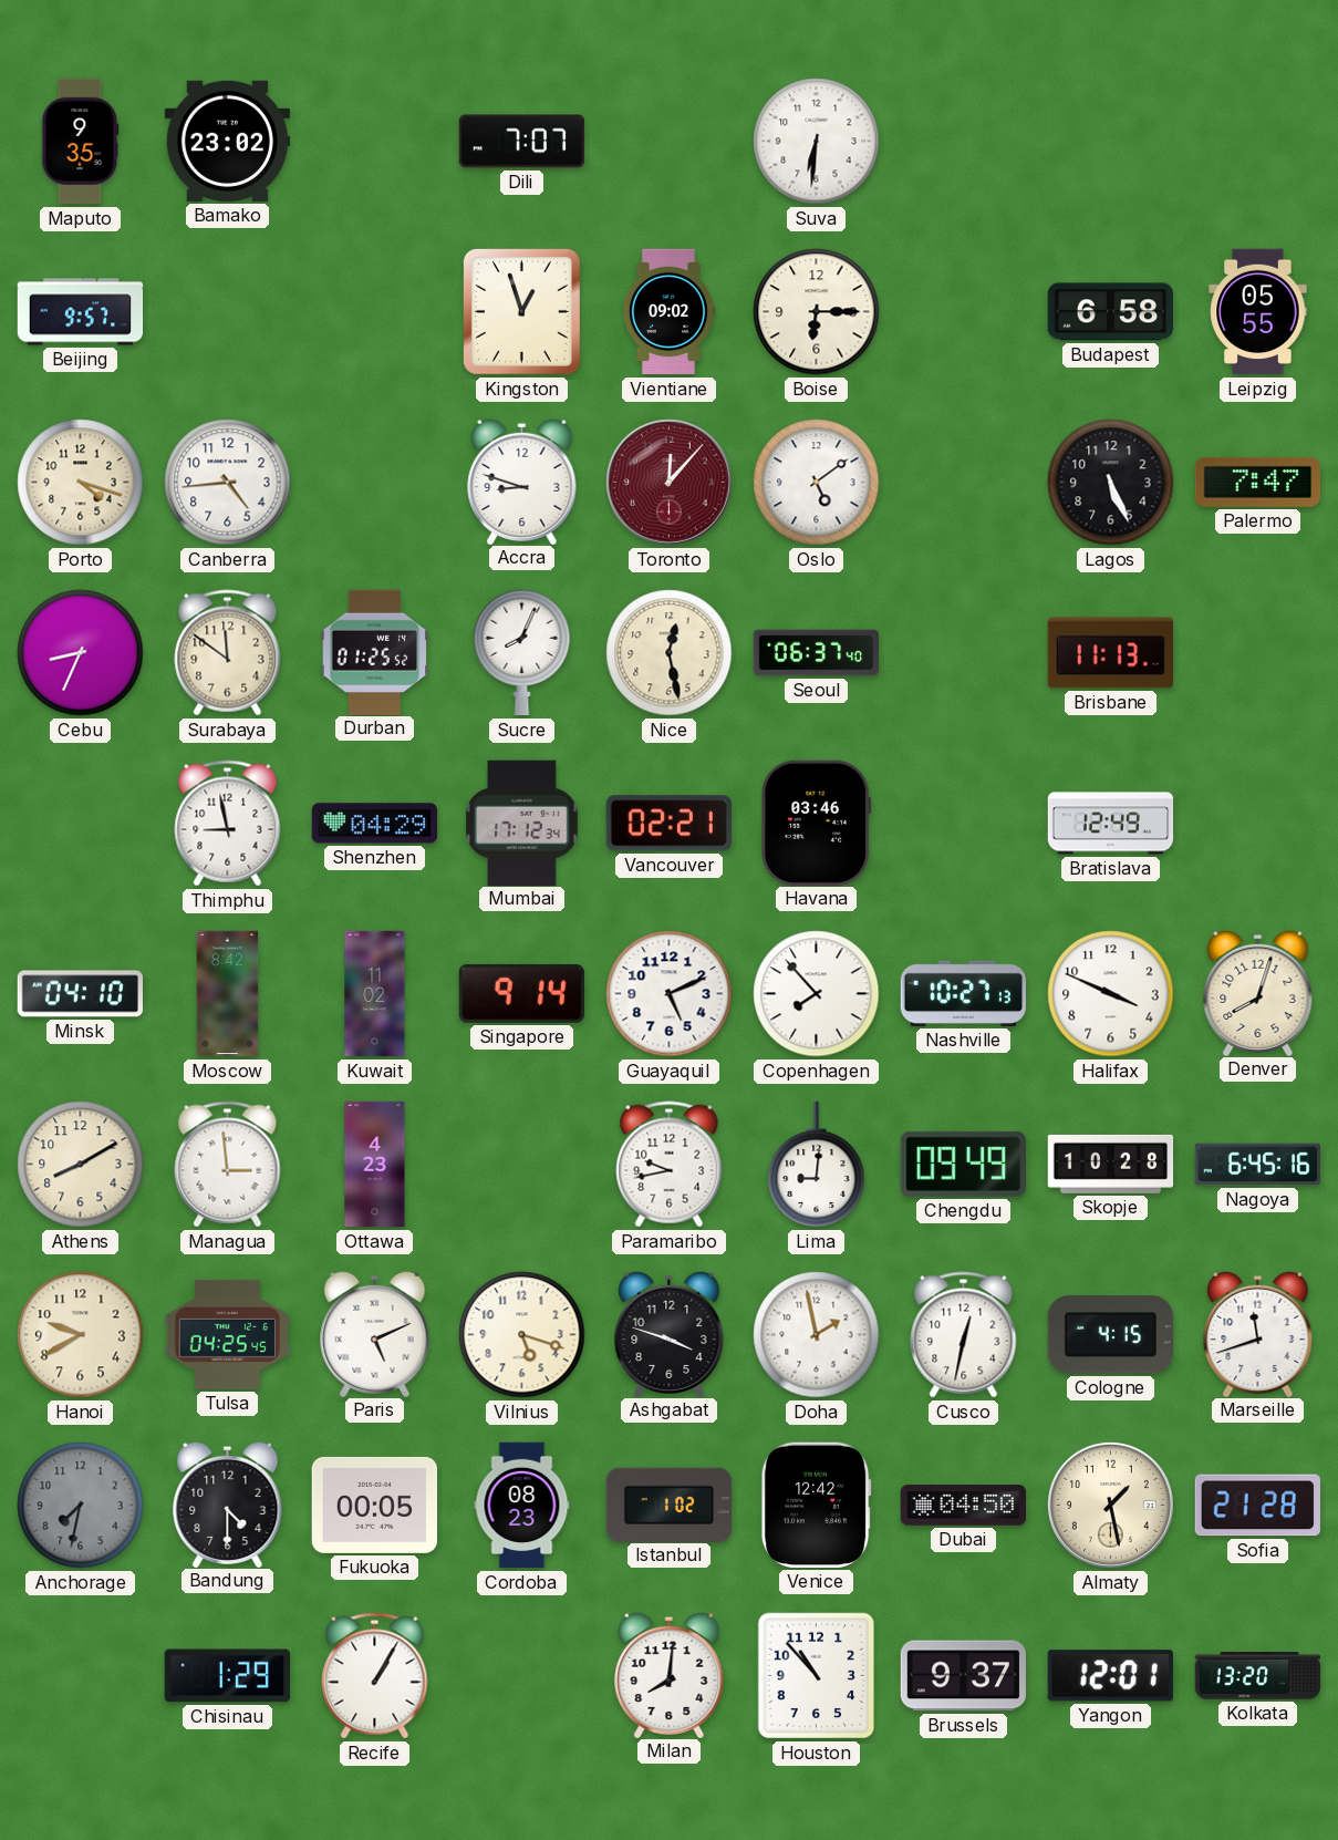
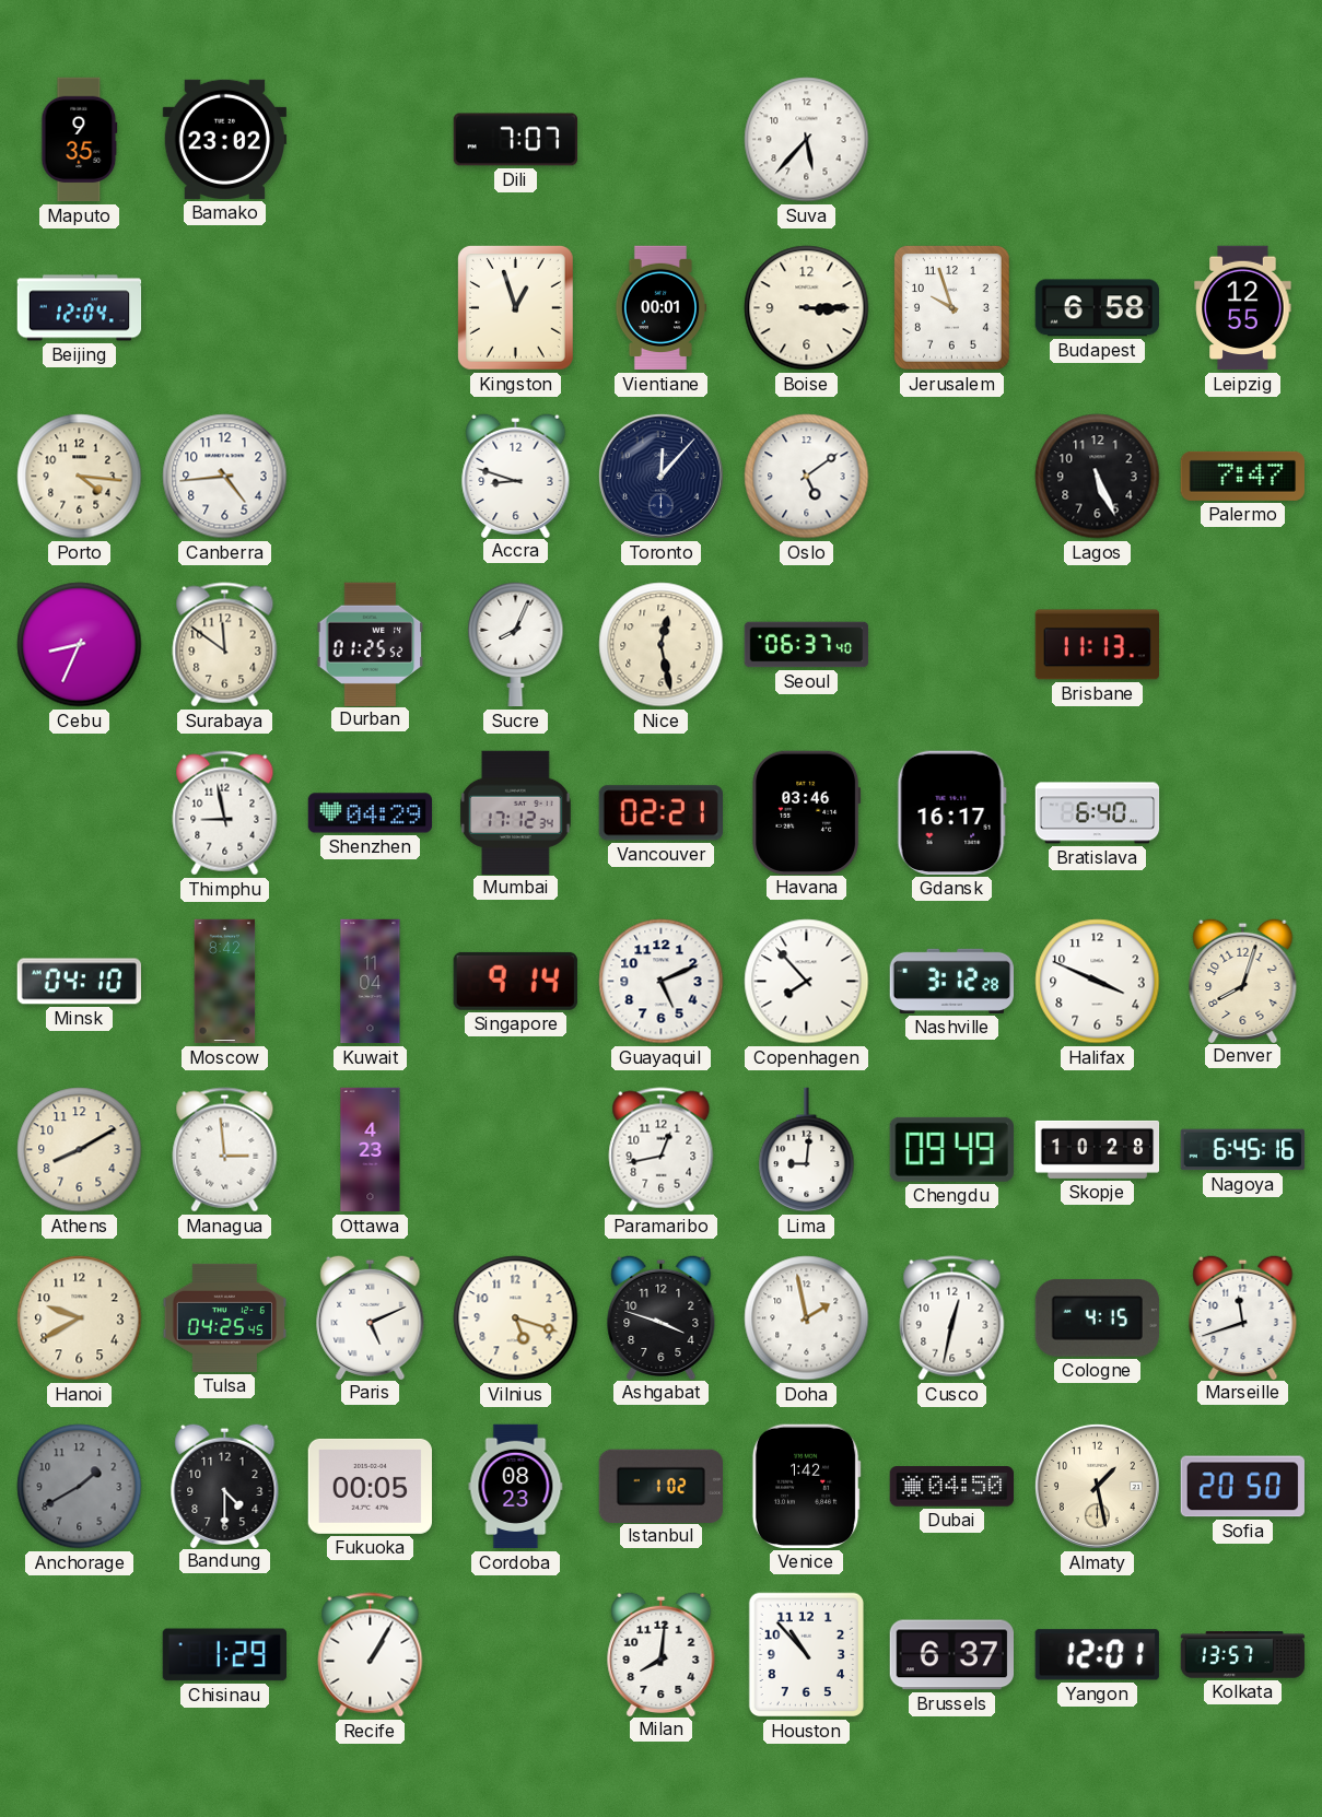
Suva: 6:31 -> 5:37
Beijing: 9:57 -> 12:04
Vientiane: 09:02 -> 00:01
Boise: 6:15 -> 3:15
Jerusalem: none -> 9:57
Leipzig: 05:55 -> 12:55
Porto: 4:18 -> 4:16
Toronto dial: burgundy -> navy
Gdansk: none -> 16:17
Bratislava: 12:49 -> 6:40
Kuwait: 11:02 -> 11:04
Nashville: 10:27 -> 3:12
Paramaribo: 9:43 -> 12:43
Anchorage: 7:32 -> 1:40
Venice: 12:42 -> 1:42
Sofia: 21:28 -> 20:50
Brussels: 9:37 -> 6:37
Kolkata: 13:20 -> 13:57
